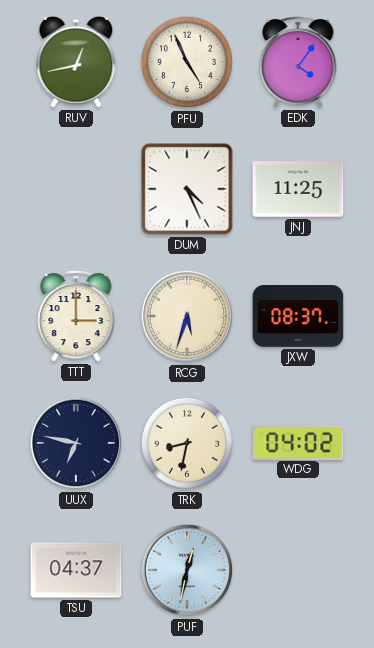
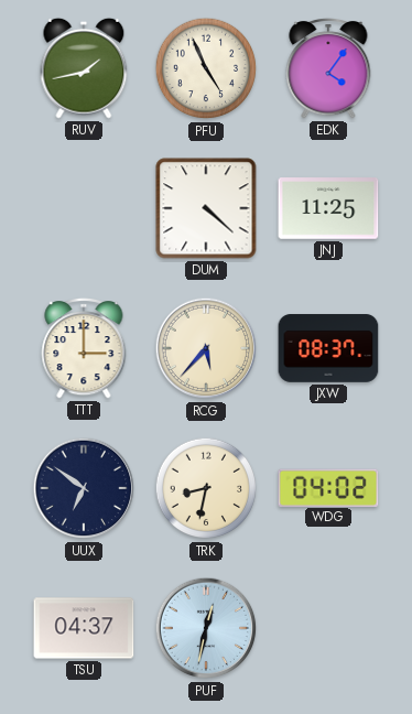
RUV: 12:43 -> 1:43
DUM: 4:26 -> 4:22
RCG: 5:33 -> 5:37
UUX: 6:47 -> 6:51
